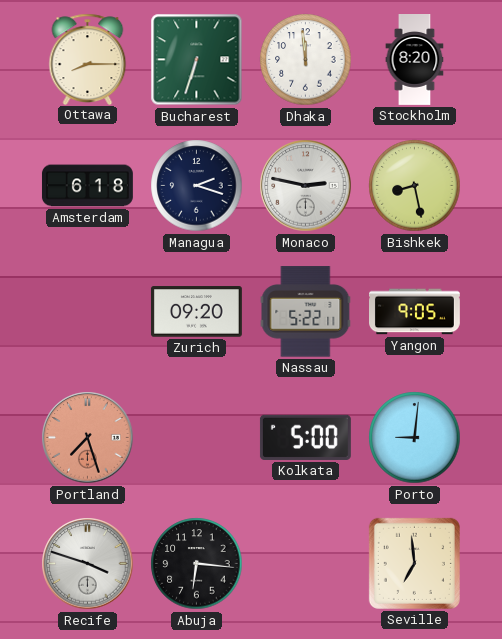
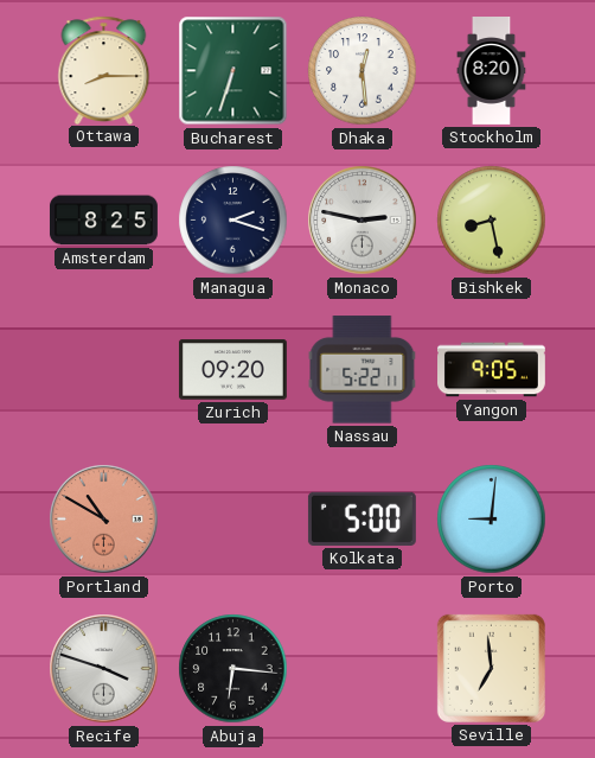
Dhaka: 11:59 -> 12:29
Amsterdam: 6:18 -> 8:25
Portland: 7:27 -> 10:50
